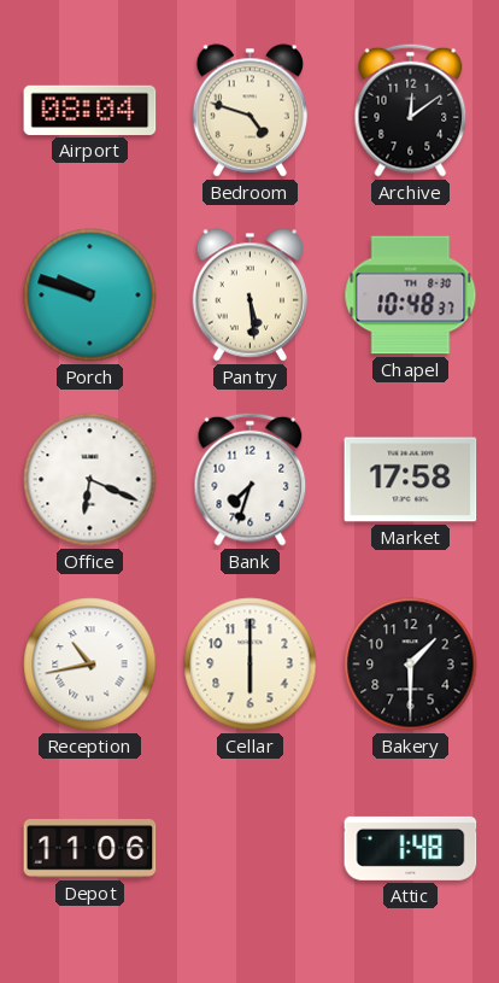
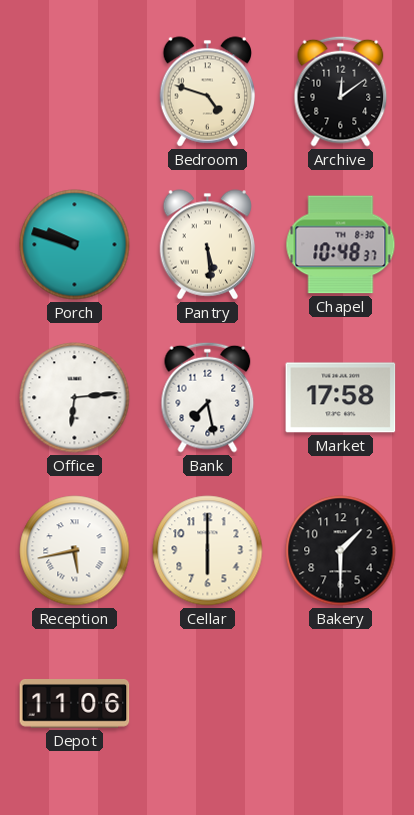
Airport: 08:04 -> none
Office: 6:19 -> 6:14
Bank: 7:33 -> 7:28
Reception: 10:43 -> 5:43
Attic: 1:48 -> none
